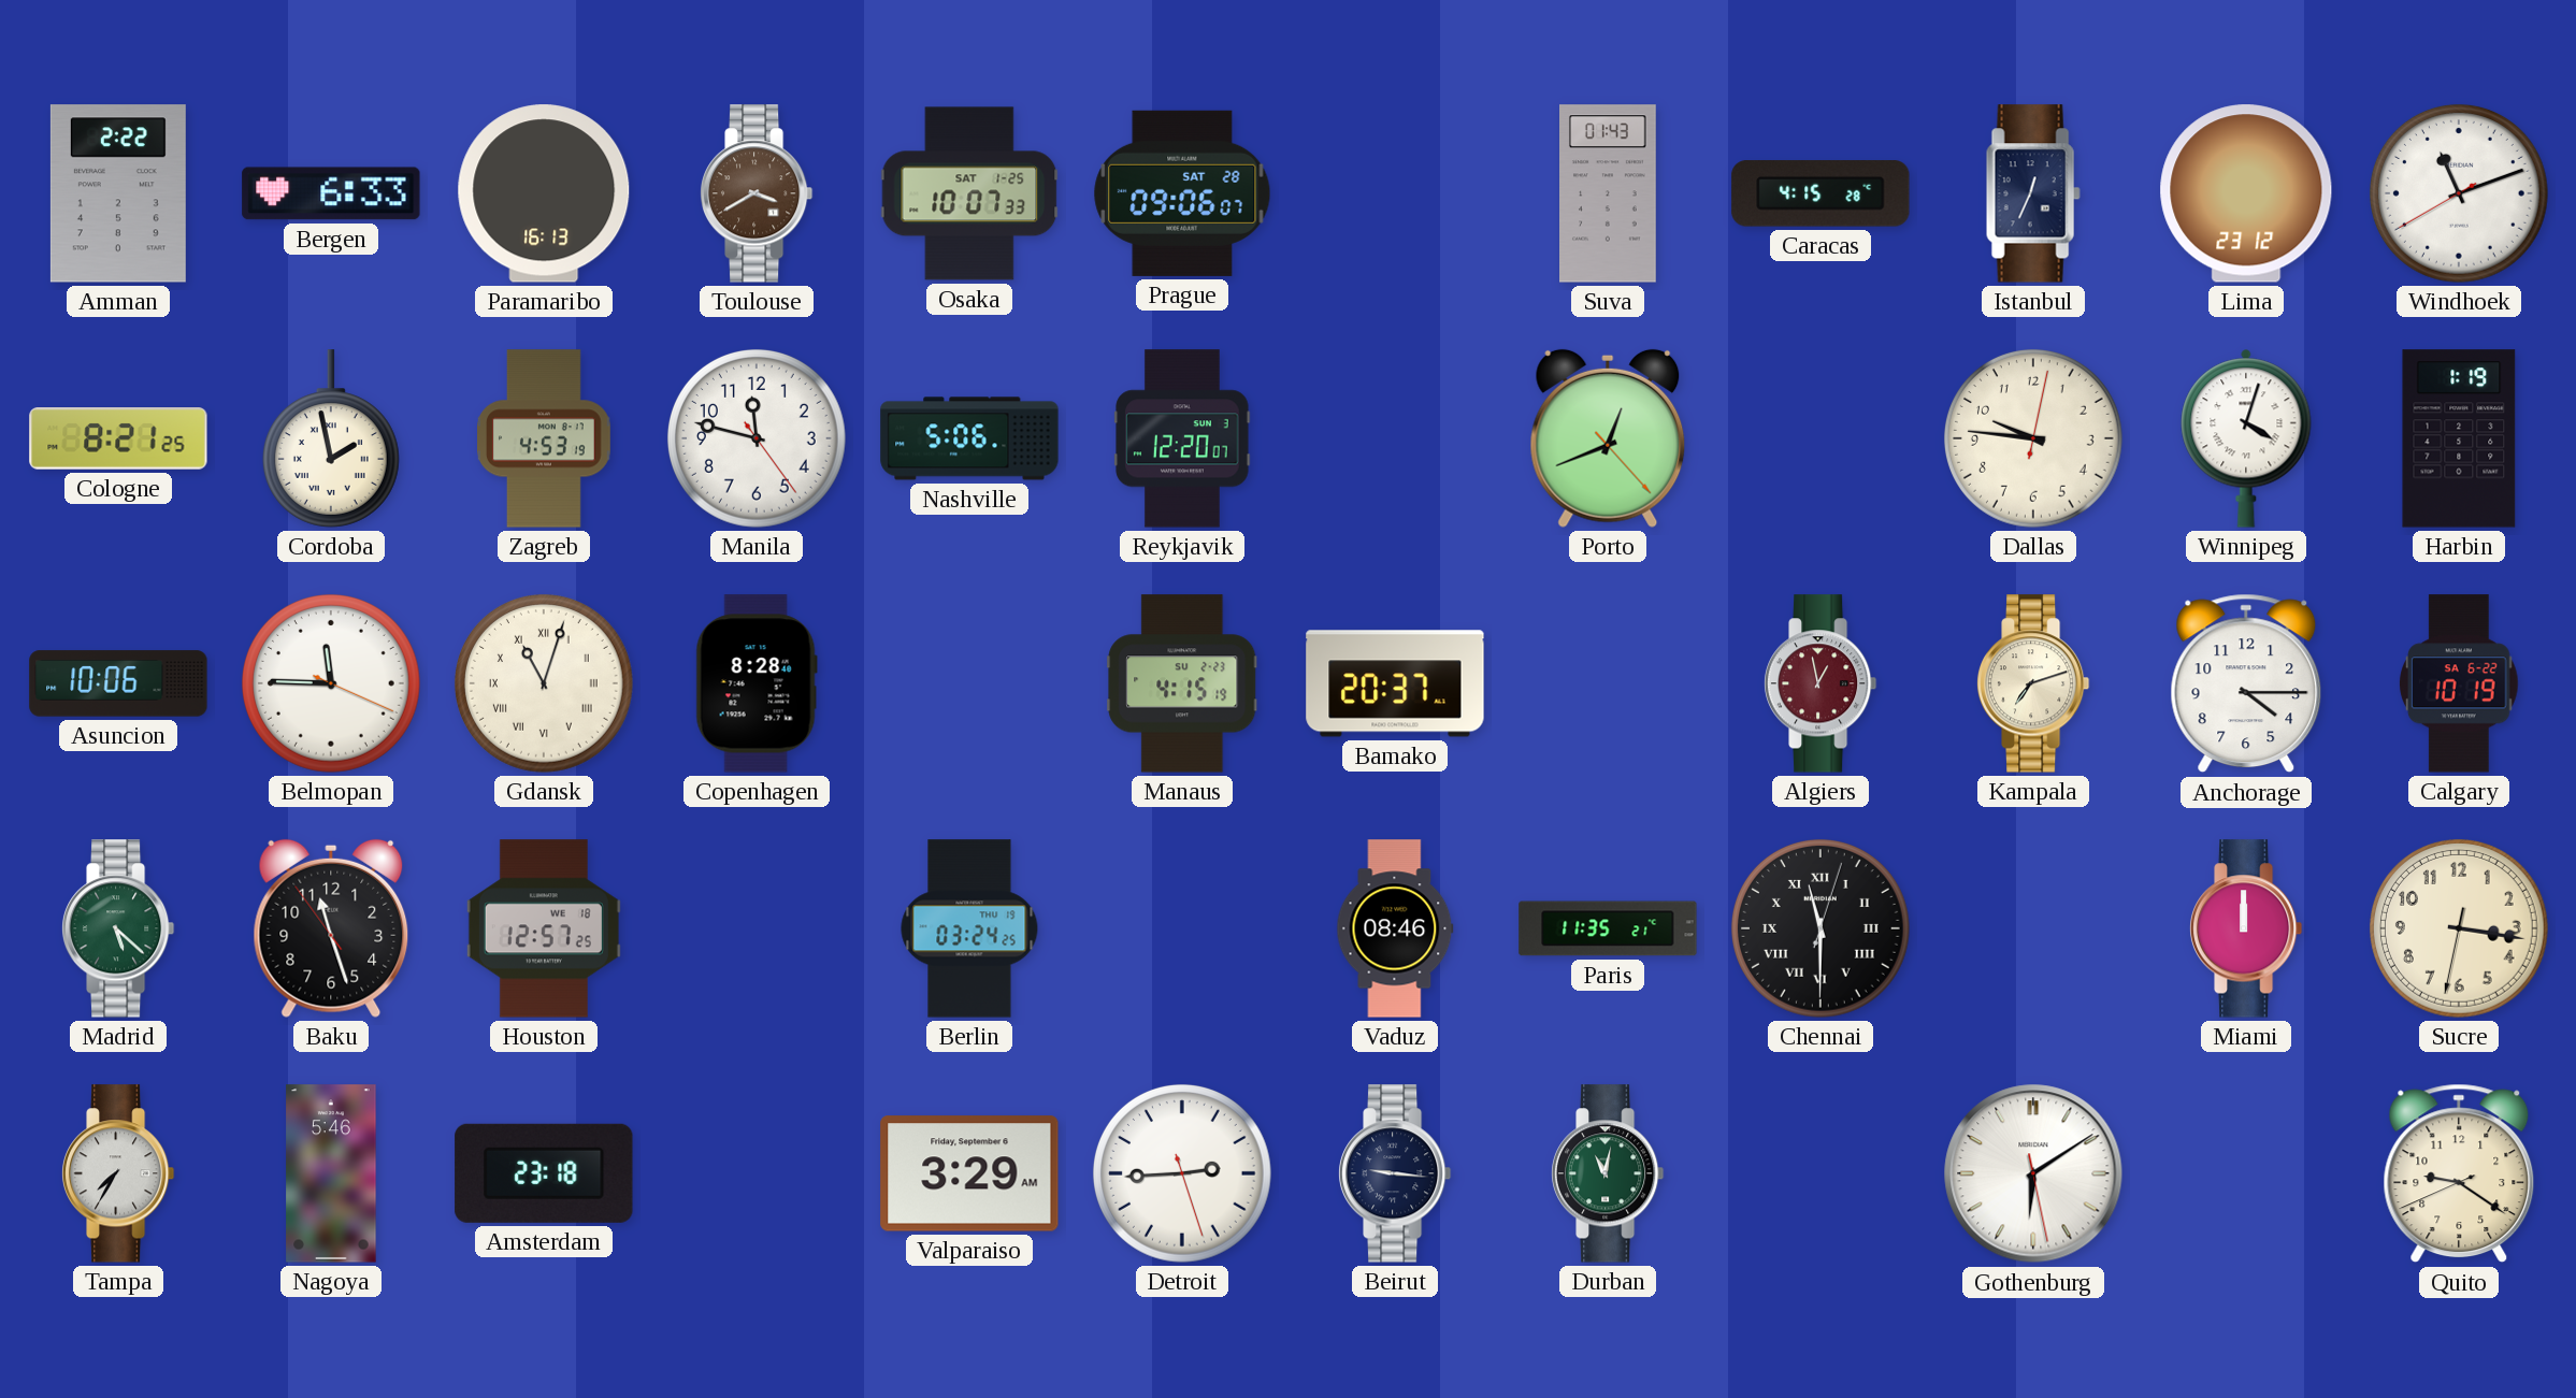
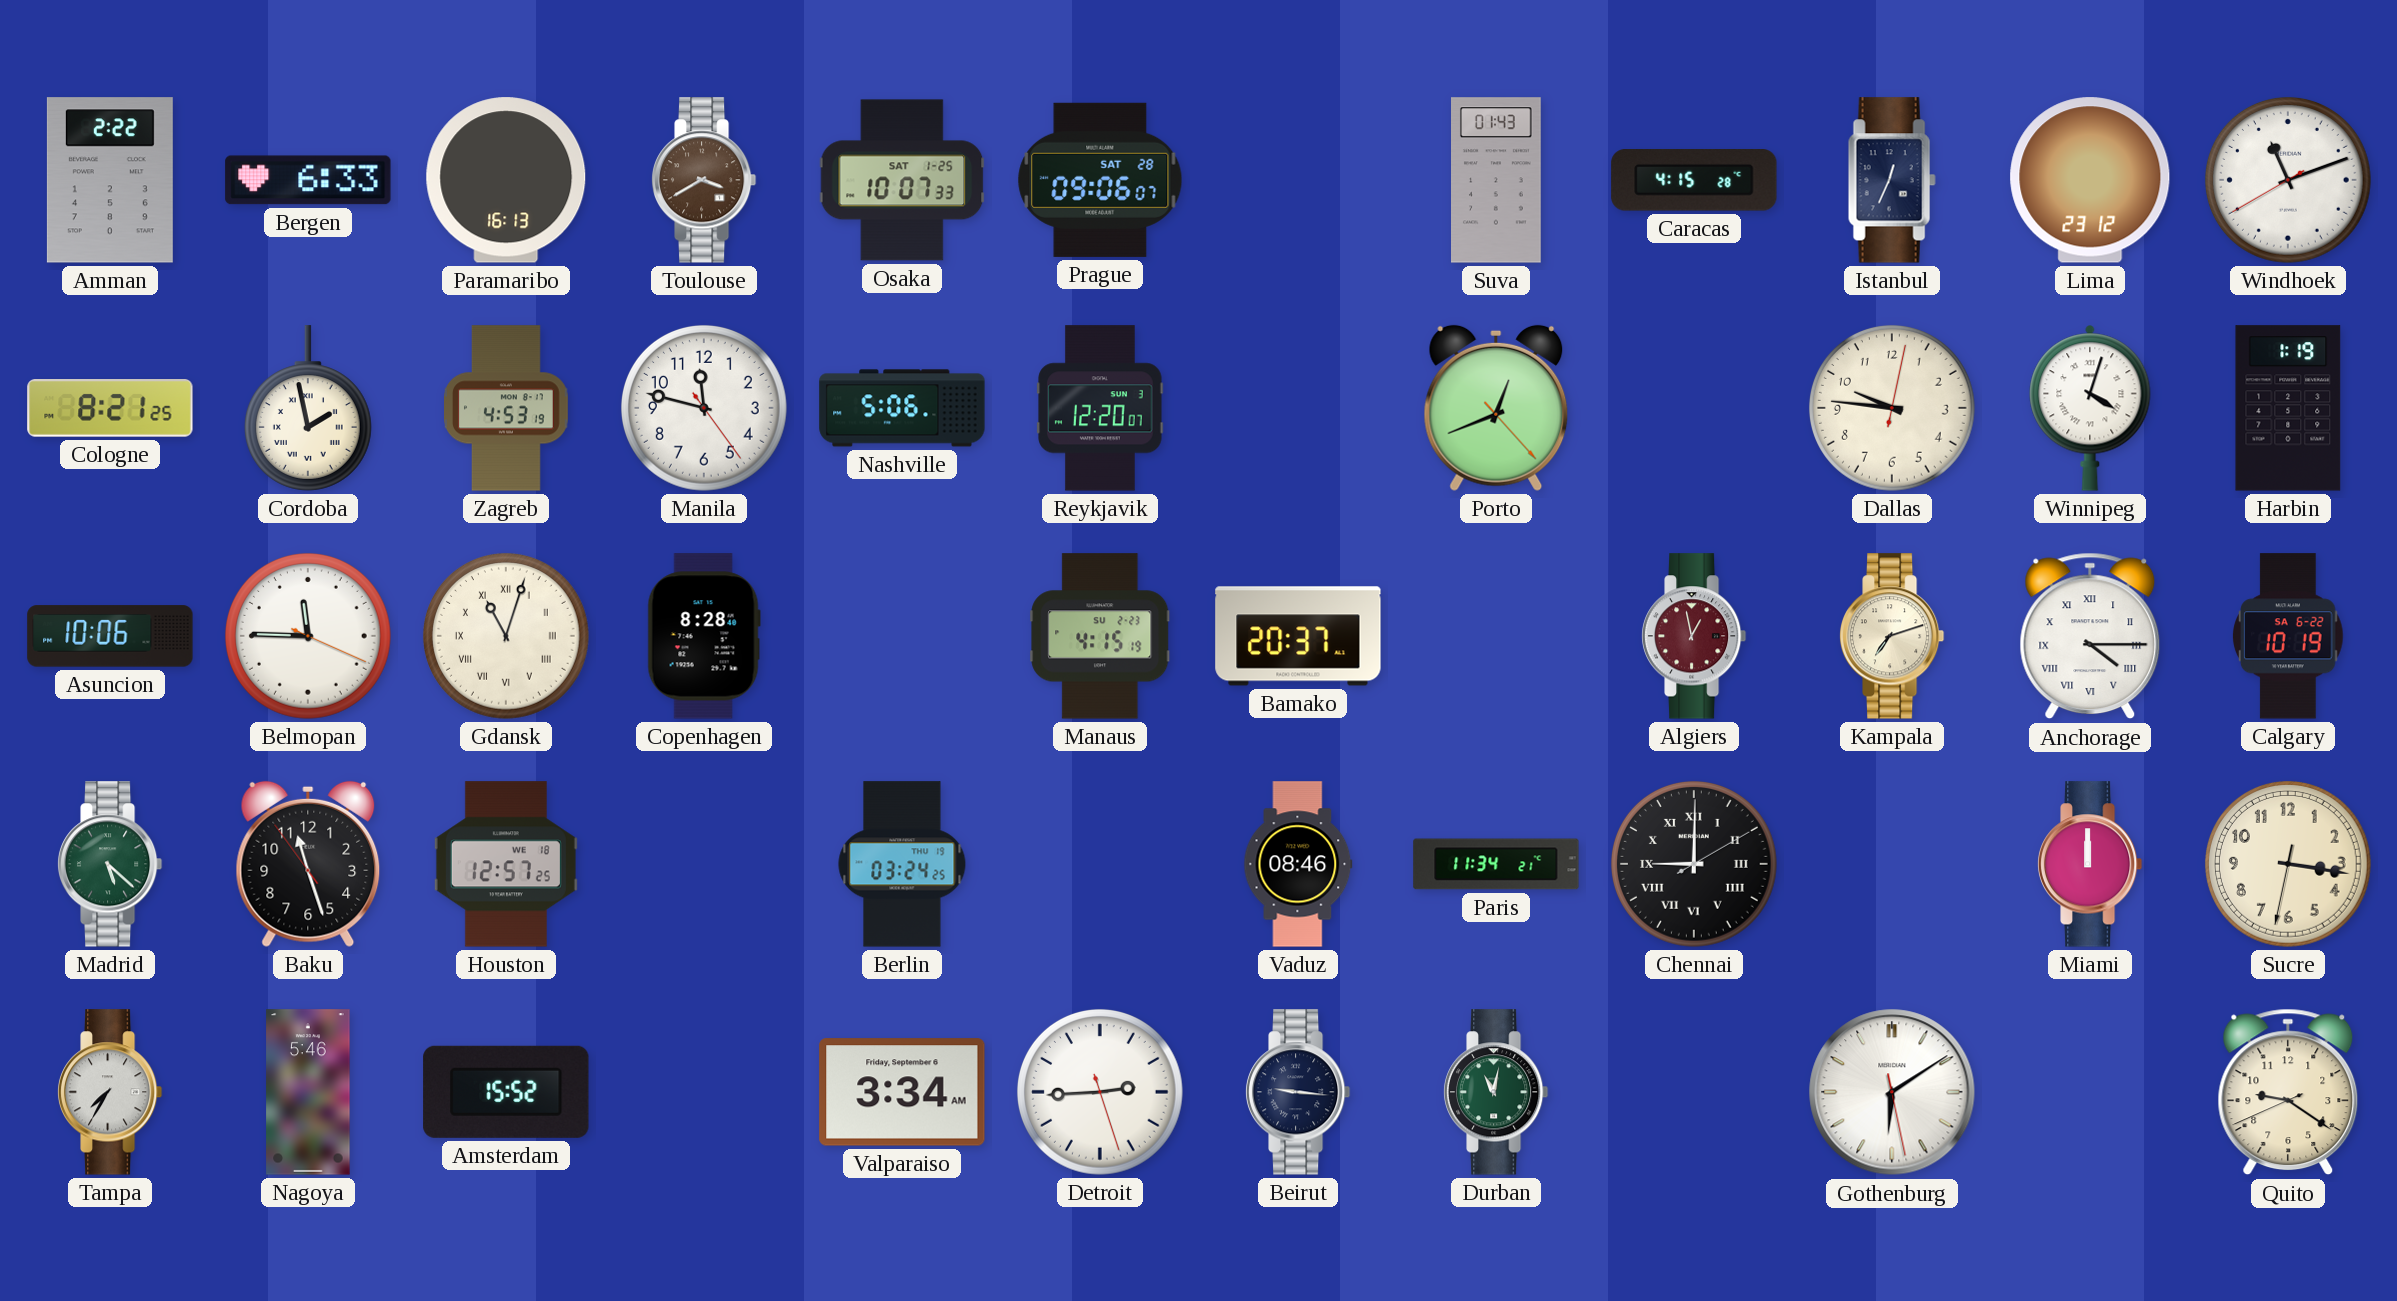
Anchorage numerals: Arabic -> Roman
Paris: 11:35 -> 11:34
Chennai: 11:30 -> 9:00
Amsterdam: 23:18 -> 15:52
Valparaiso: 3:29 -> 3:34
